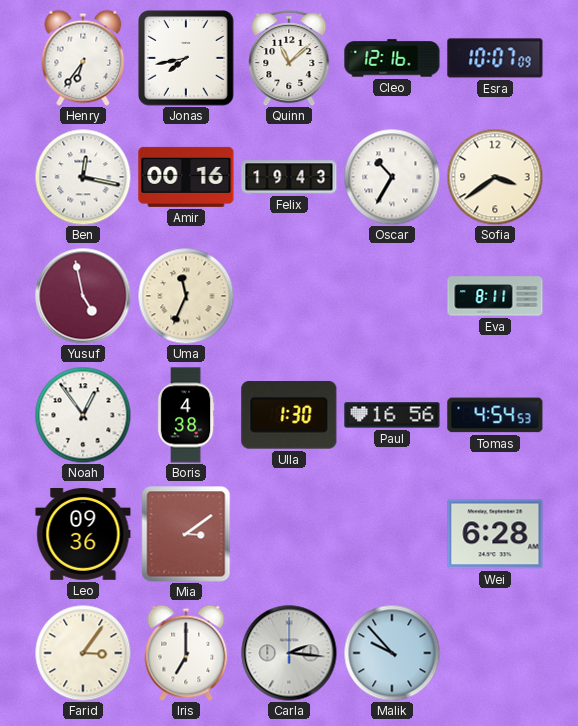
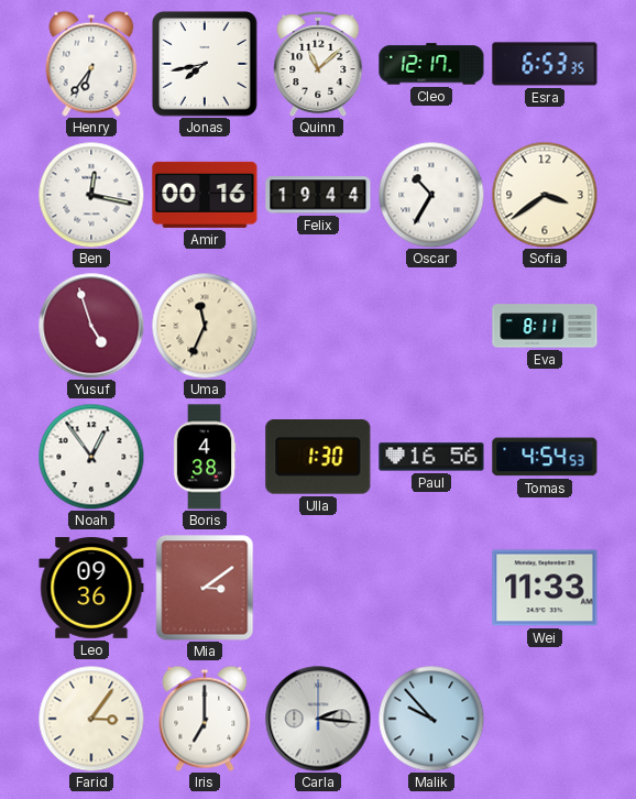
Cleo: 12:16 -> 12:17
Esra: 10:07 -> 6:53
Felix: 19:43 -> 19:44
Yusuf: 4:58 -> 4:57
Wei: 6:28 -> 11:33
